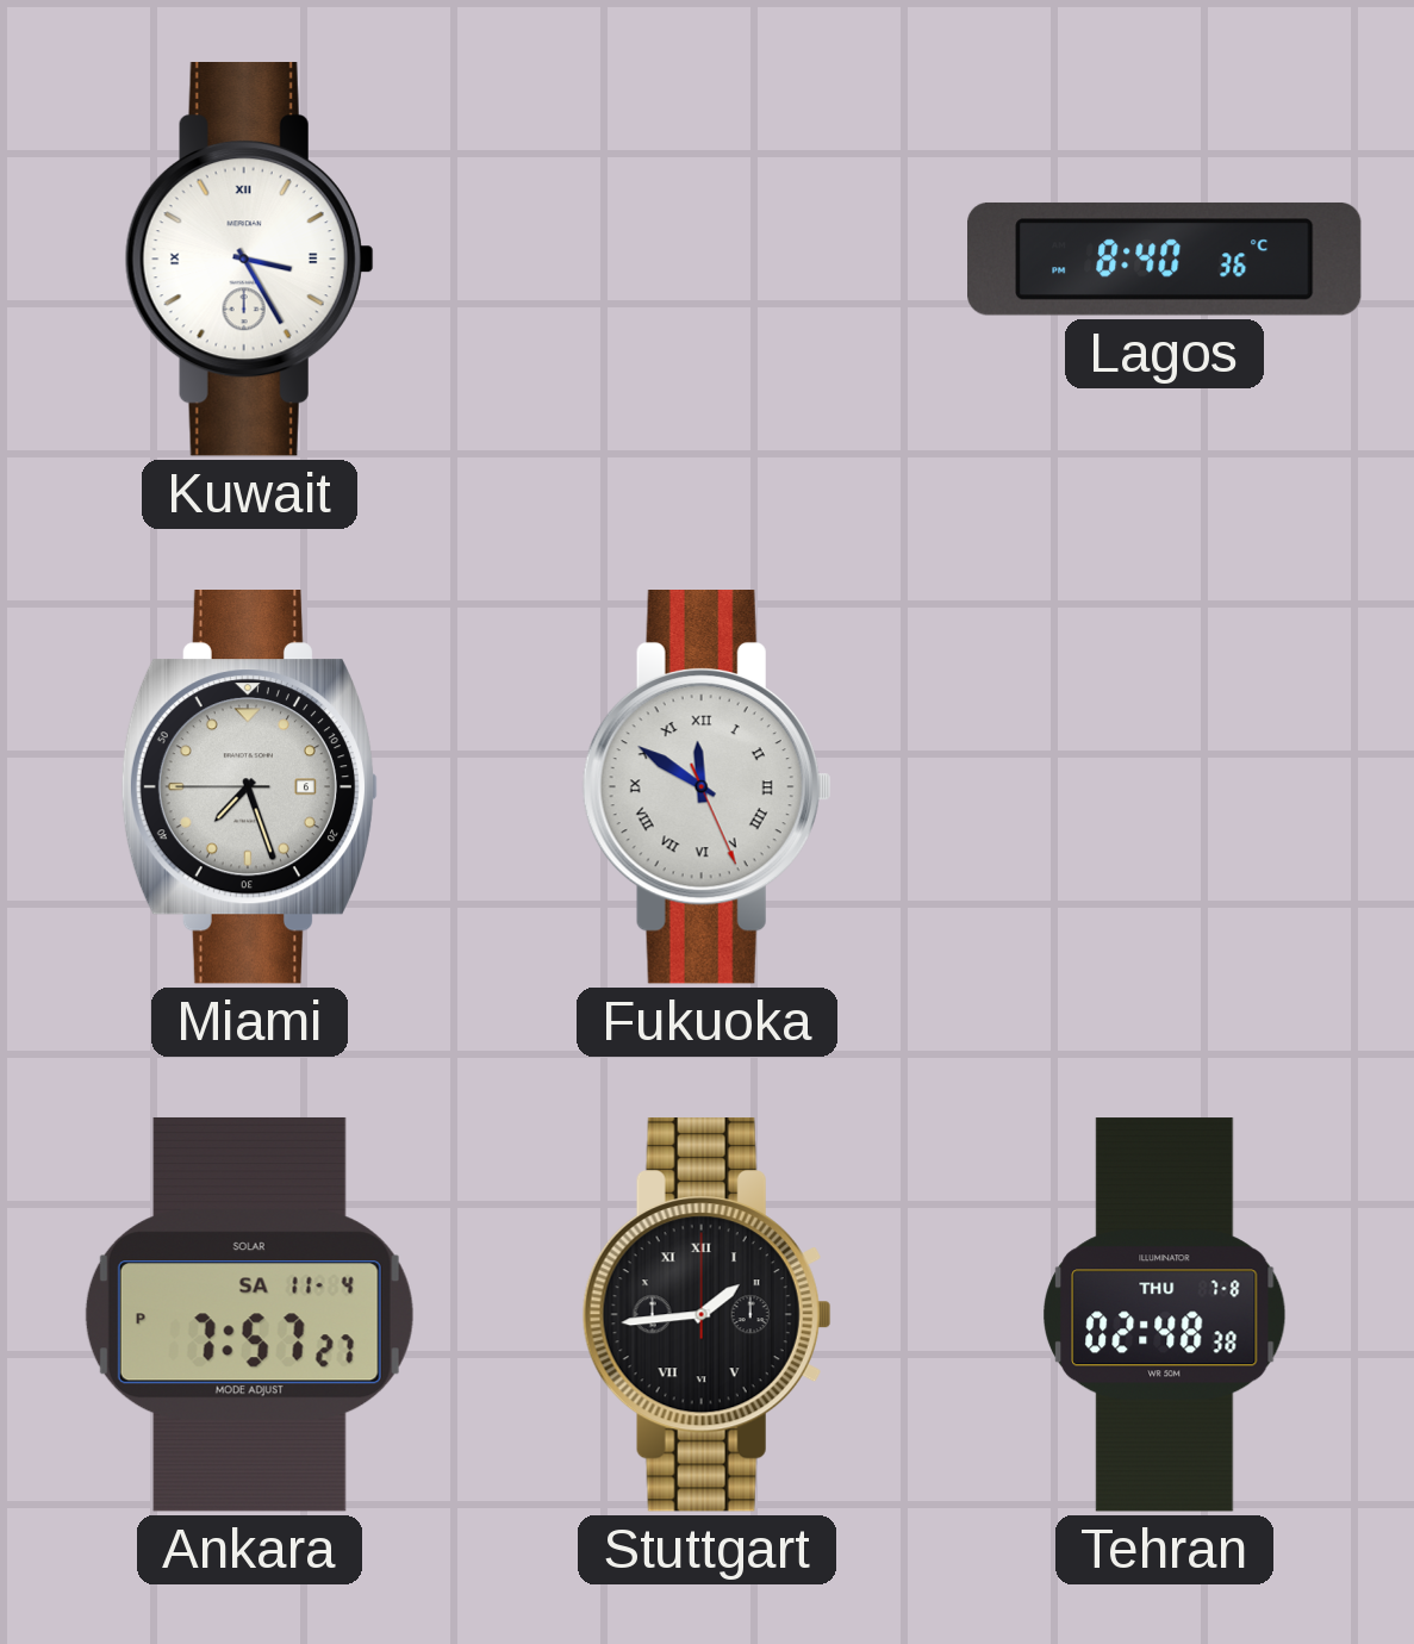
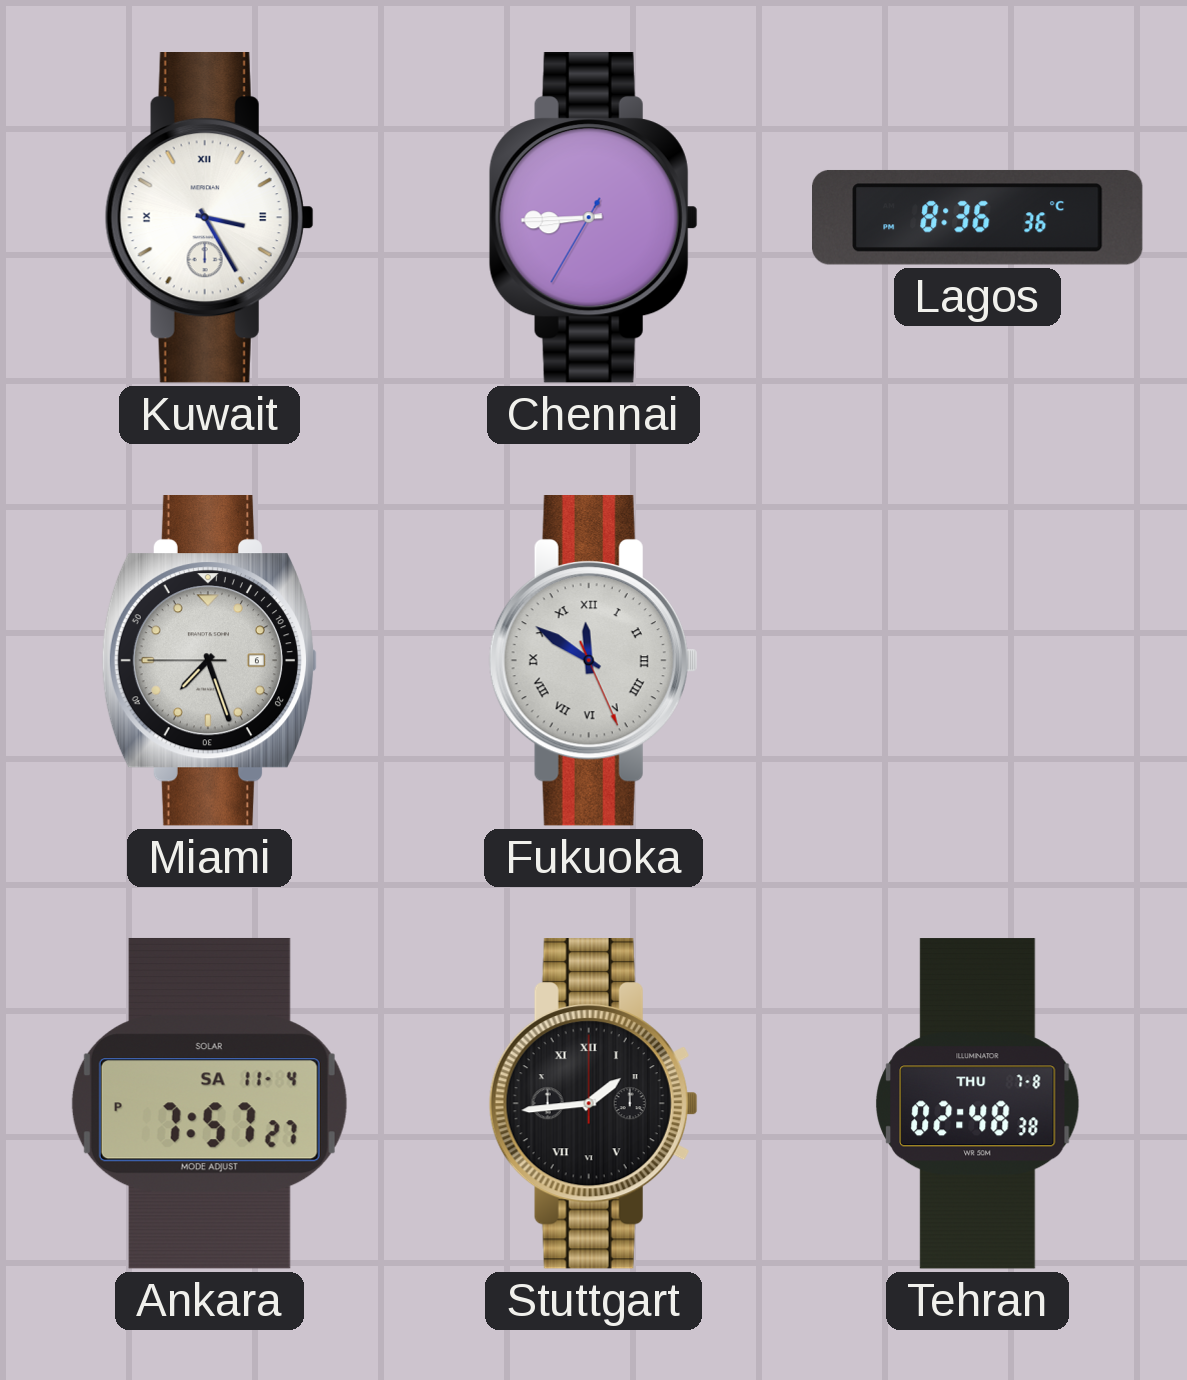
Chennai: none -> 8:44
Lagos: 8:40 -> 8:36
